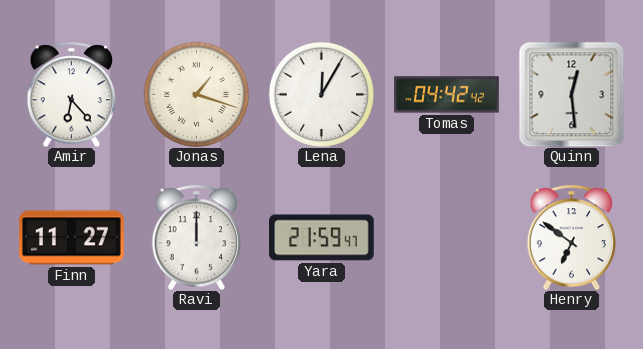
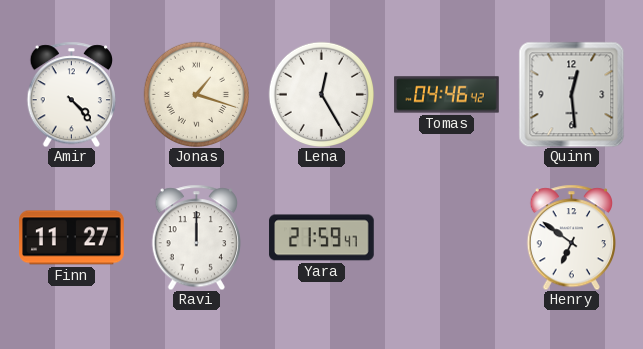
Amir: 6:23 -> 4:23
Lena: 12:05 -> 12:25
Tomas: 04:42 -> 04:46
